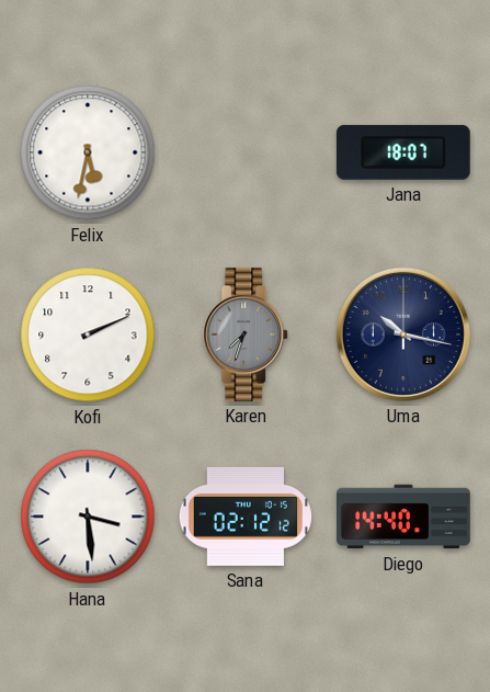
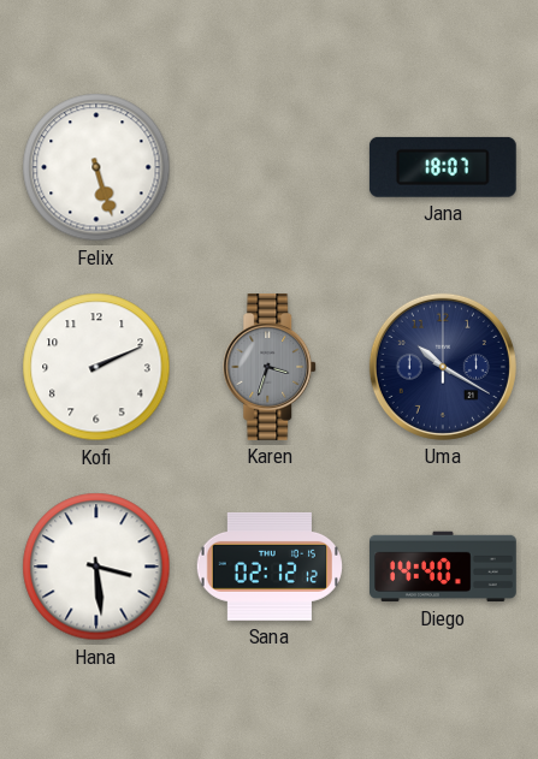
Felix: 5:32 -> 5:27
Karen: 7:33 -> 3:33
Uma: 10:17 -> 10:20
